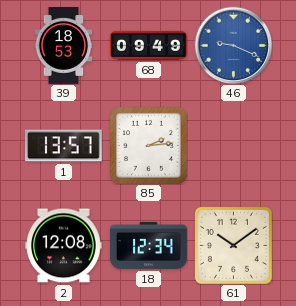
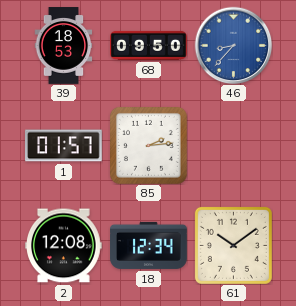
68: 09:49 -> 09:50
46: 9:19 -> 8:37
1: 13:57 -> 01:57
